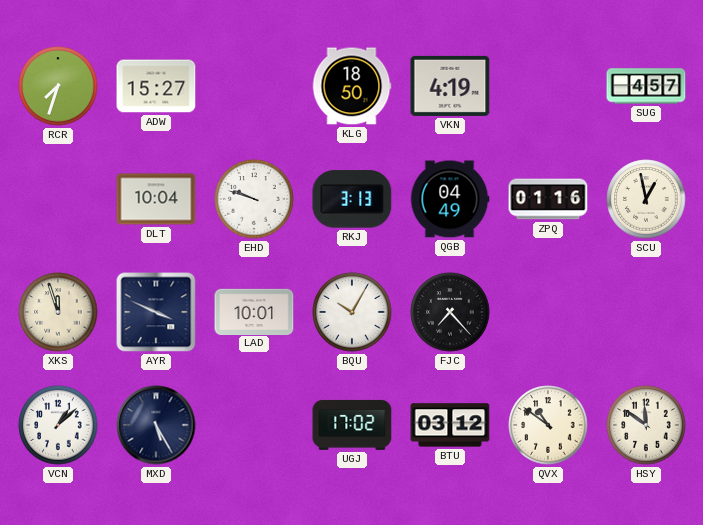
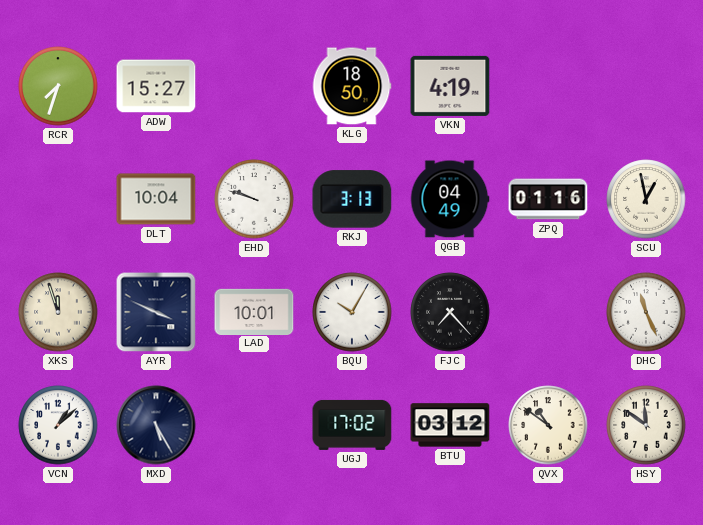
SUG: 4:57 -> none
DHC: none -> 11:26
